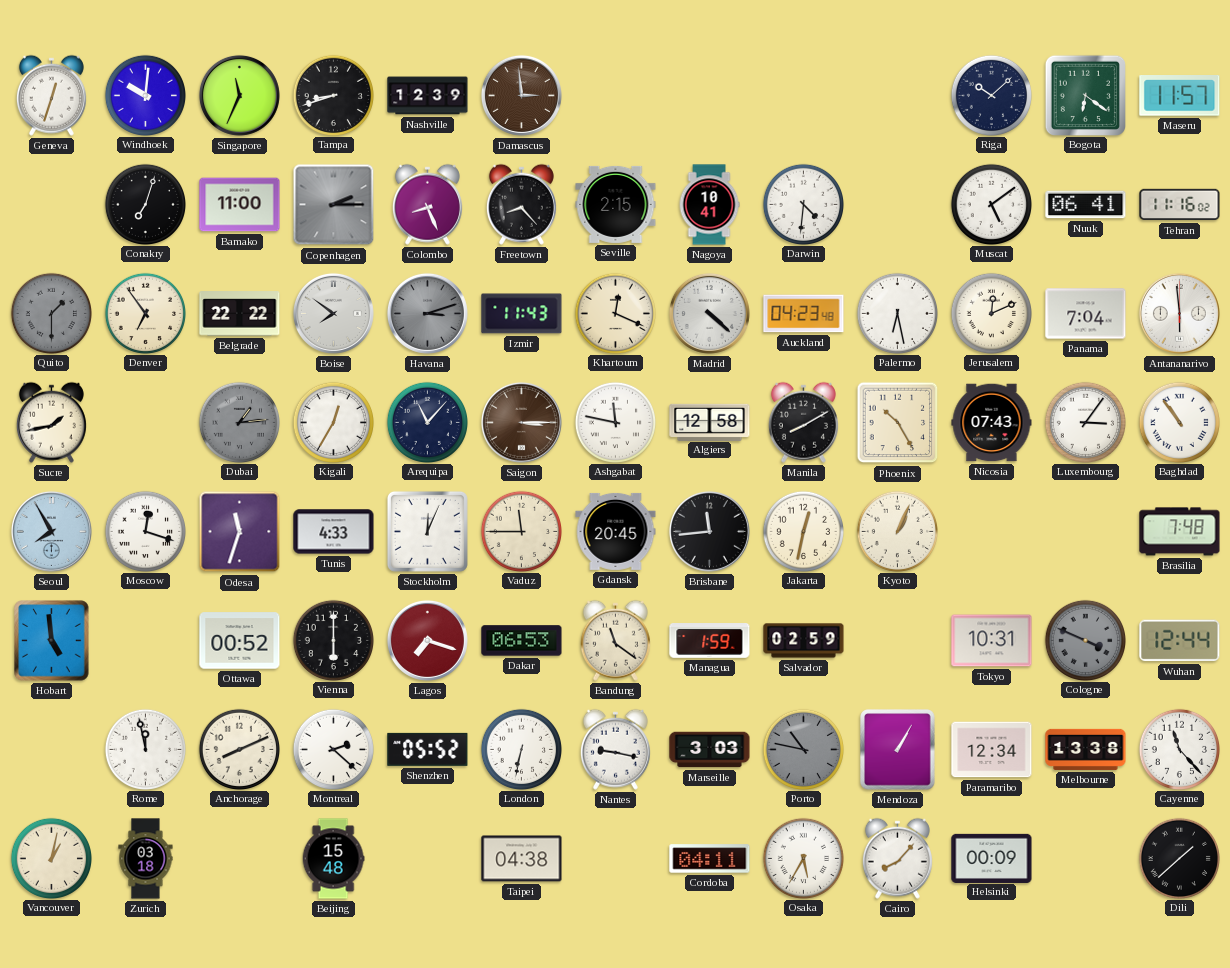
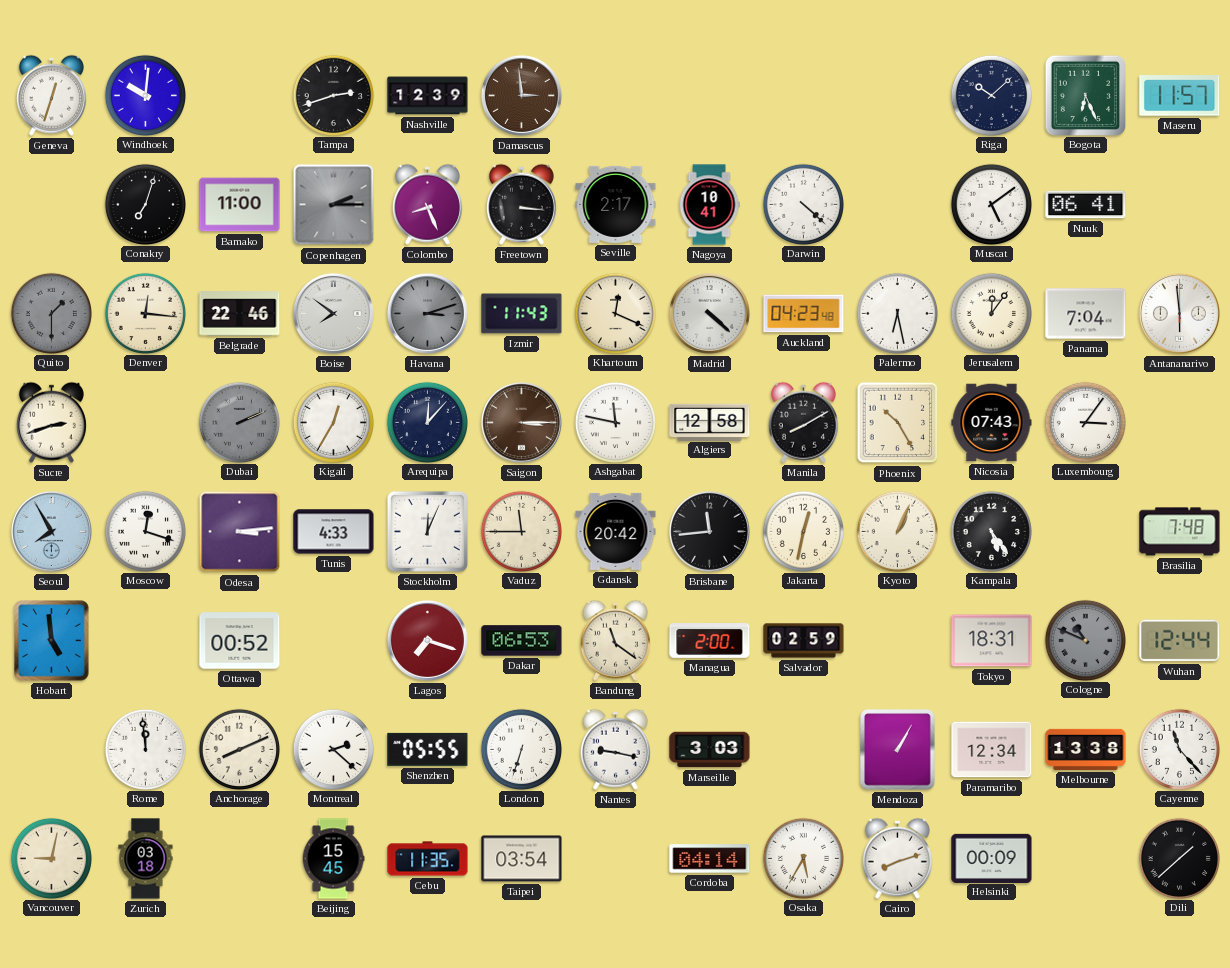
Singapore: 11:34 -> none
Tampa: 8:42 -> 2:42
Bogota: 6:21 -> 6:26
Freetown: 8:23 -> 3:16
Seville: 2:15 -> 2:17
Darwin: 4:31 -> 4:22
Tehran: 11:16 -> none
Denver: 6:54 -> 12:16
Belgrade: 22:22 -> 22:46
Jerusalem: 12:11 -> 12:06
Sucre: 1:43 -> 2:42
Dubai: 1:14 -> 2:11
Arequipa: 11:07 -> 12:07
Baghdad: 10:54 -> none
Odesa: 11:33 -> 3:14
Gdansk: 20:45 -> 20:42
Kampala: none -> 5:24
Vienna: 6:00 -> none
Managua: 1:59 -> 2:00
Tokyo: 10:31 -> 18:31
Cologne: 3:49 -> 10:49
Rome: 11:58 -> 11:59
Shenzhen: 05:52 -> 05:55
London: 6:32 -> 6:33
Porto: 10:47 -> none
Vancouver: 1:02 -> 9:02
Beijing: 15:48 -> 15:45
Cebu: none -> 11:35
Taipei: 04:38 -> 03:54
Cordoba: 04:11 -> 04:14
Cairo: 8:07 -> 8:12
